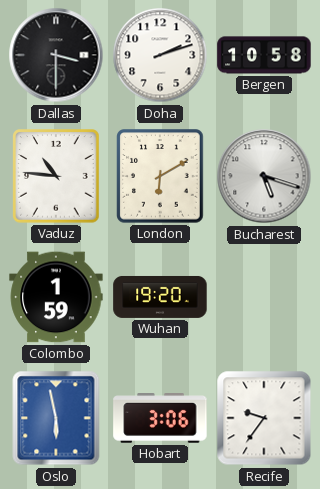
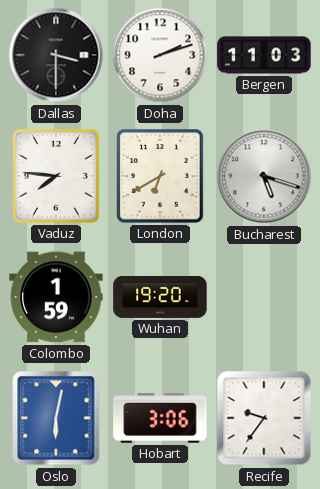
Bergen: 10:58 -> 11:03
Vaduz: 10:46 -> 7:46
London: 6:10 -> 6:40
Oslo: 5:58 -> 6:02
